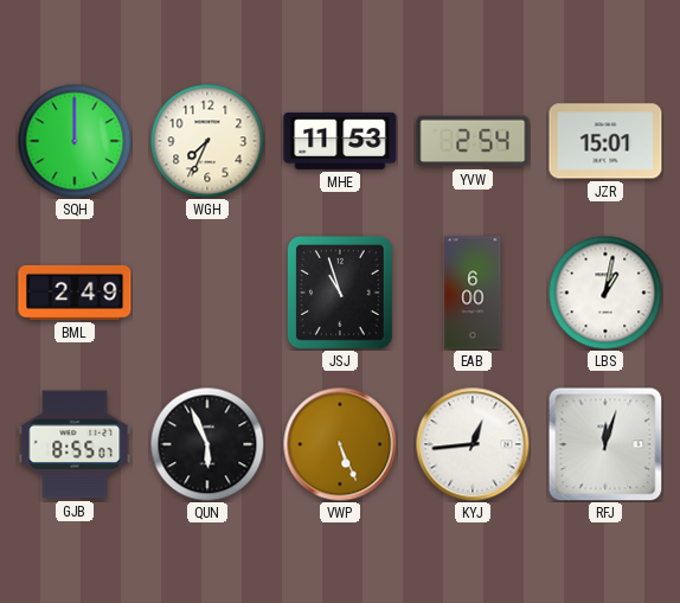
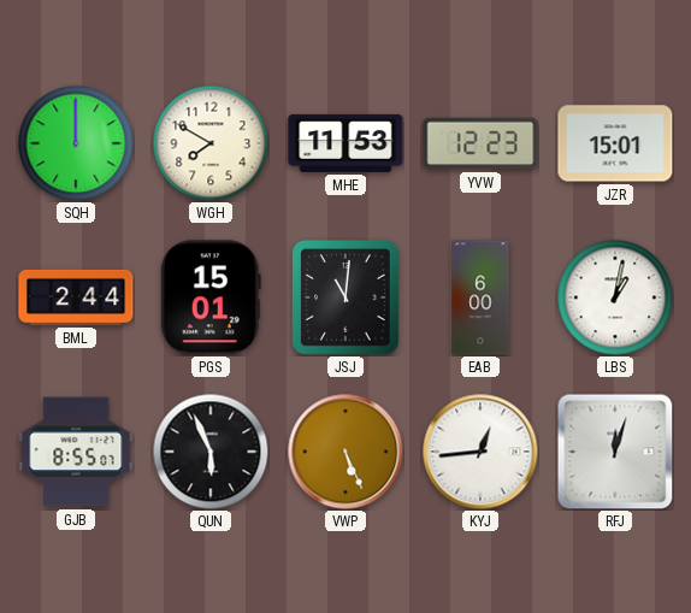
WGH: 7:34 -> 7:50
YVW: 2:54 -> 12:23
BML: 2:49 -> 2:44
PGS: none -> 15:01
JSJ: 10:57 -> 11:01
